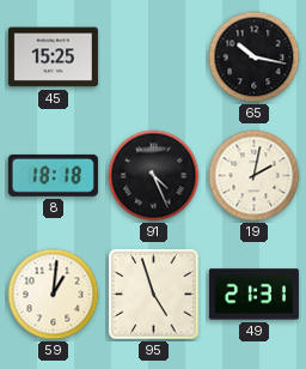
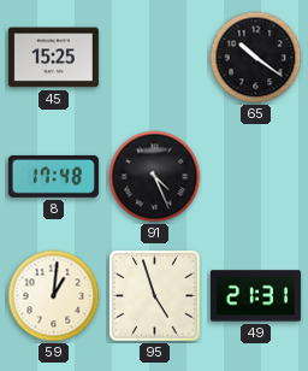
65: 10:17 -> 10:21
8: 18:18 -> 17:48
19: 2:02 -> none
